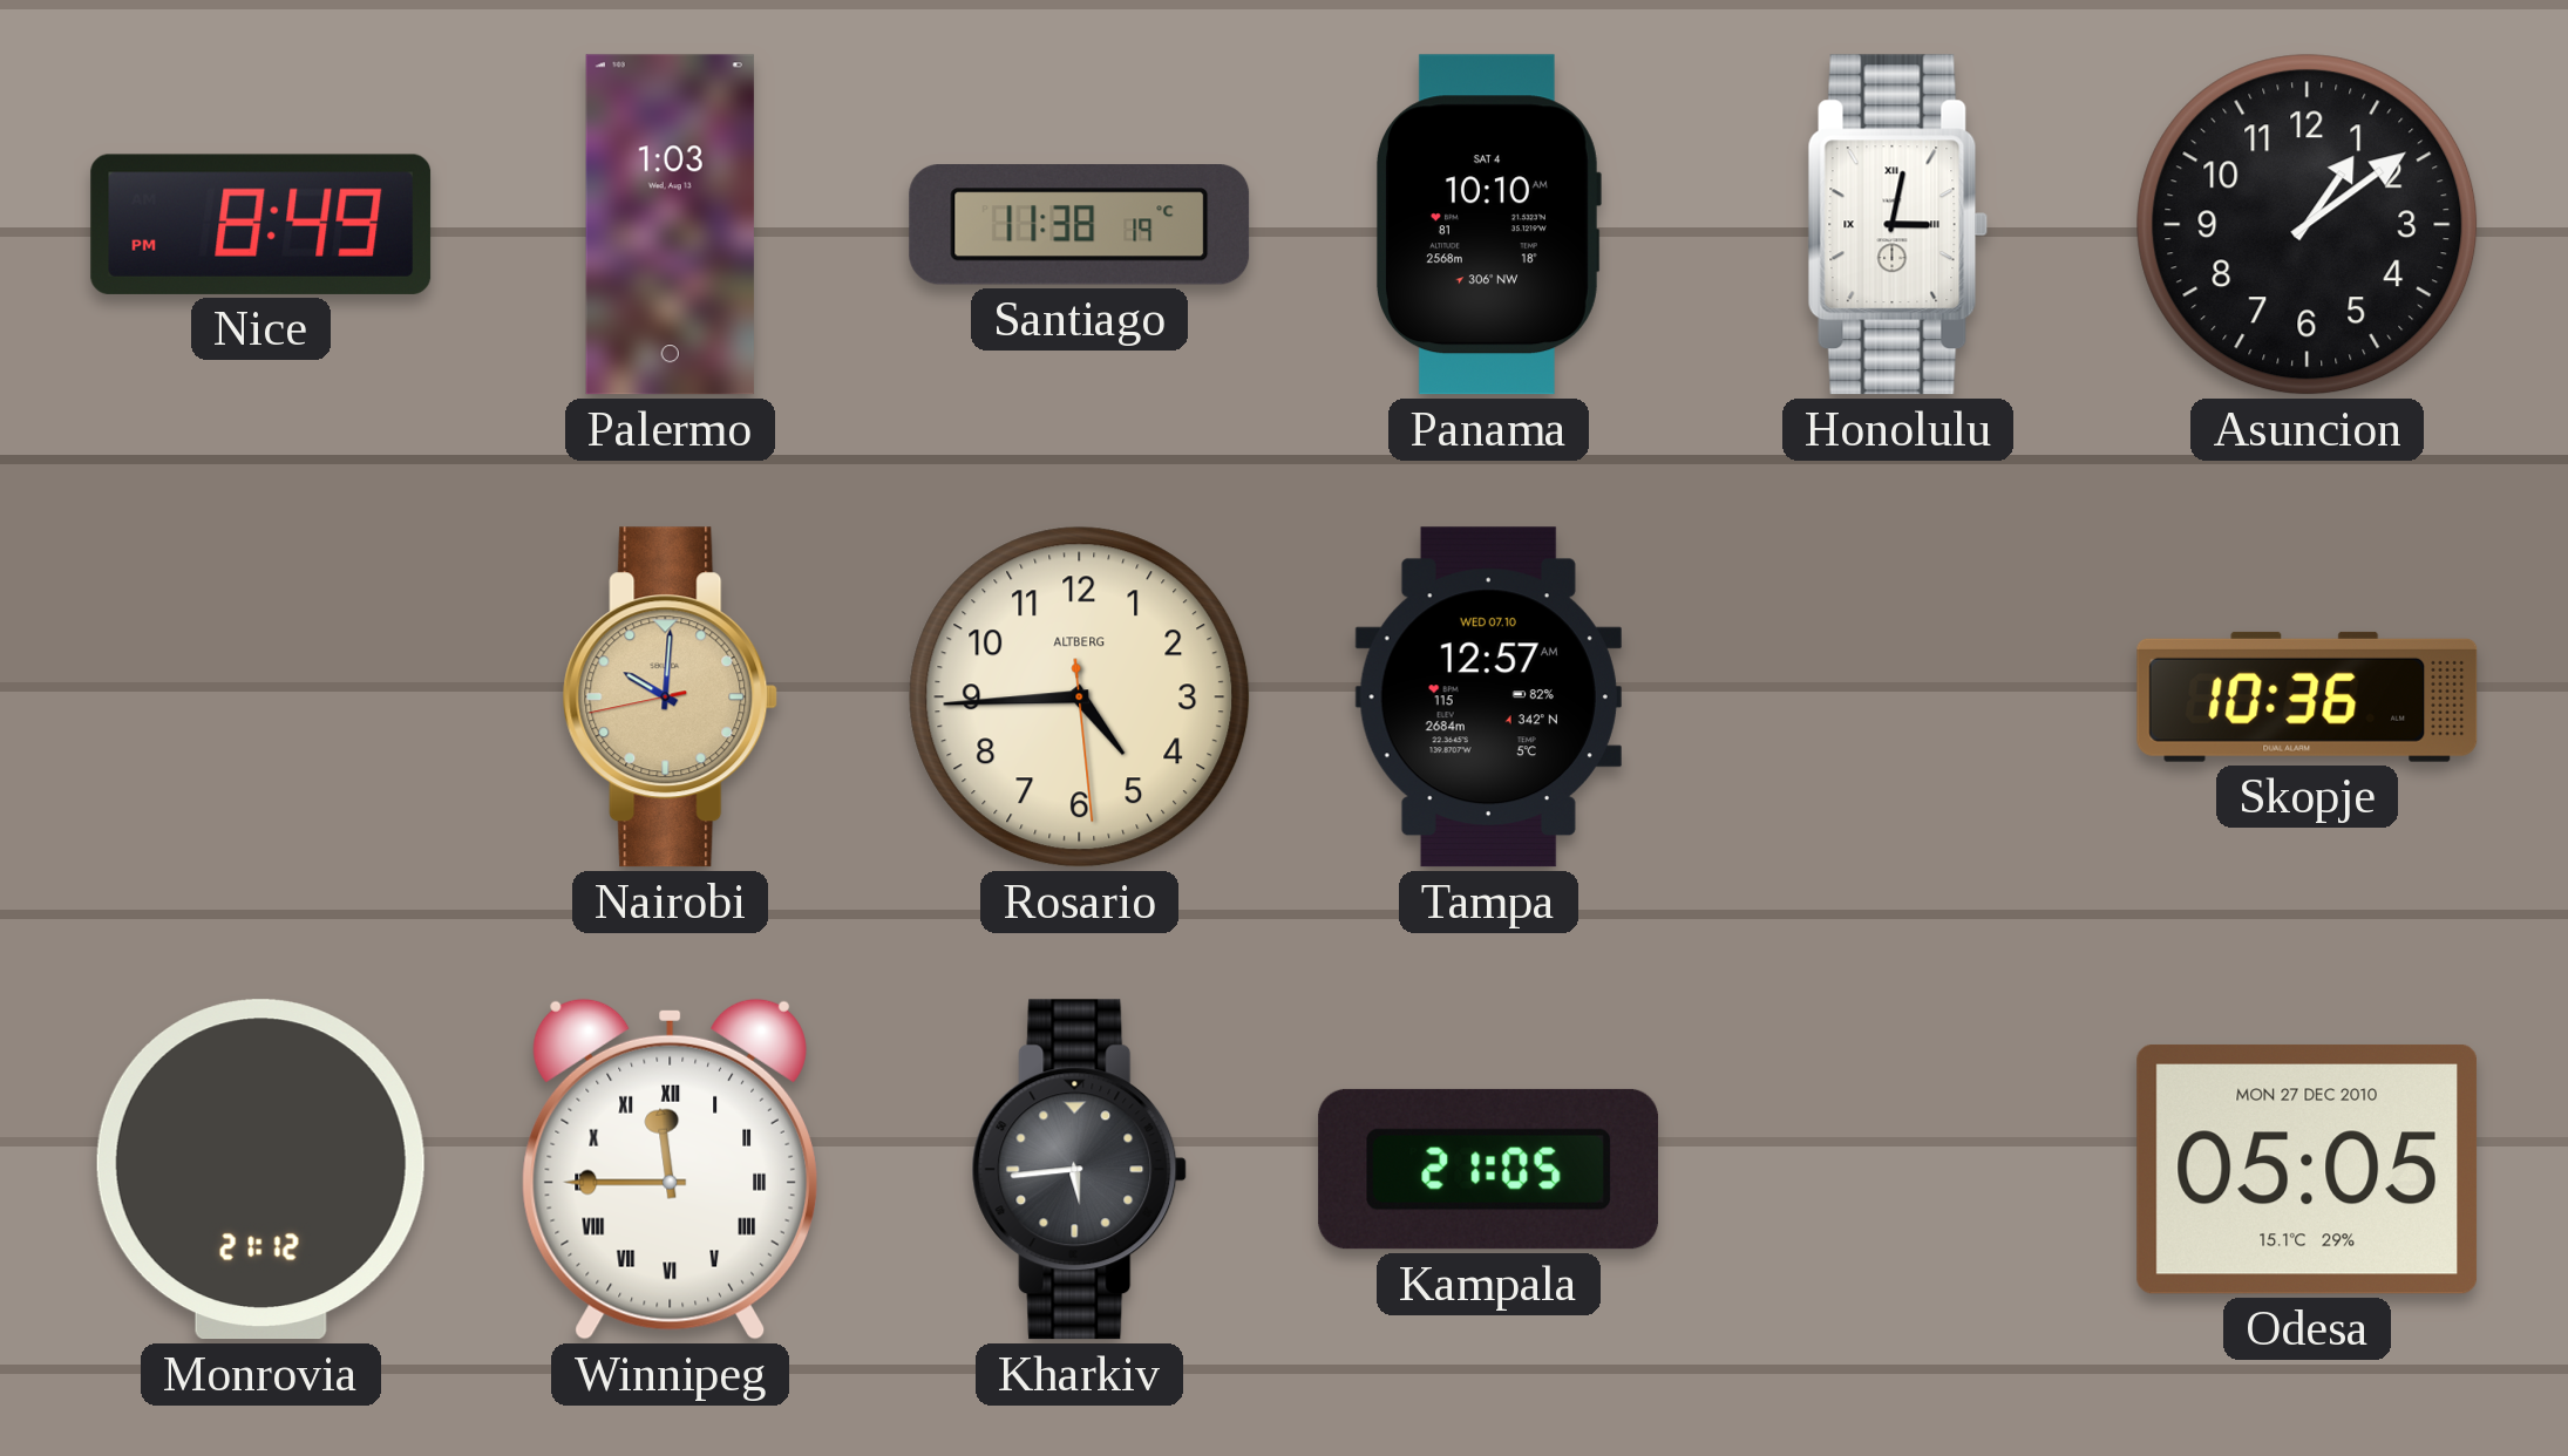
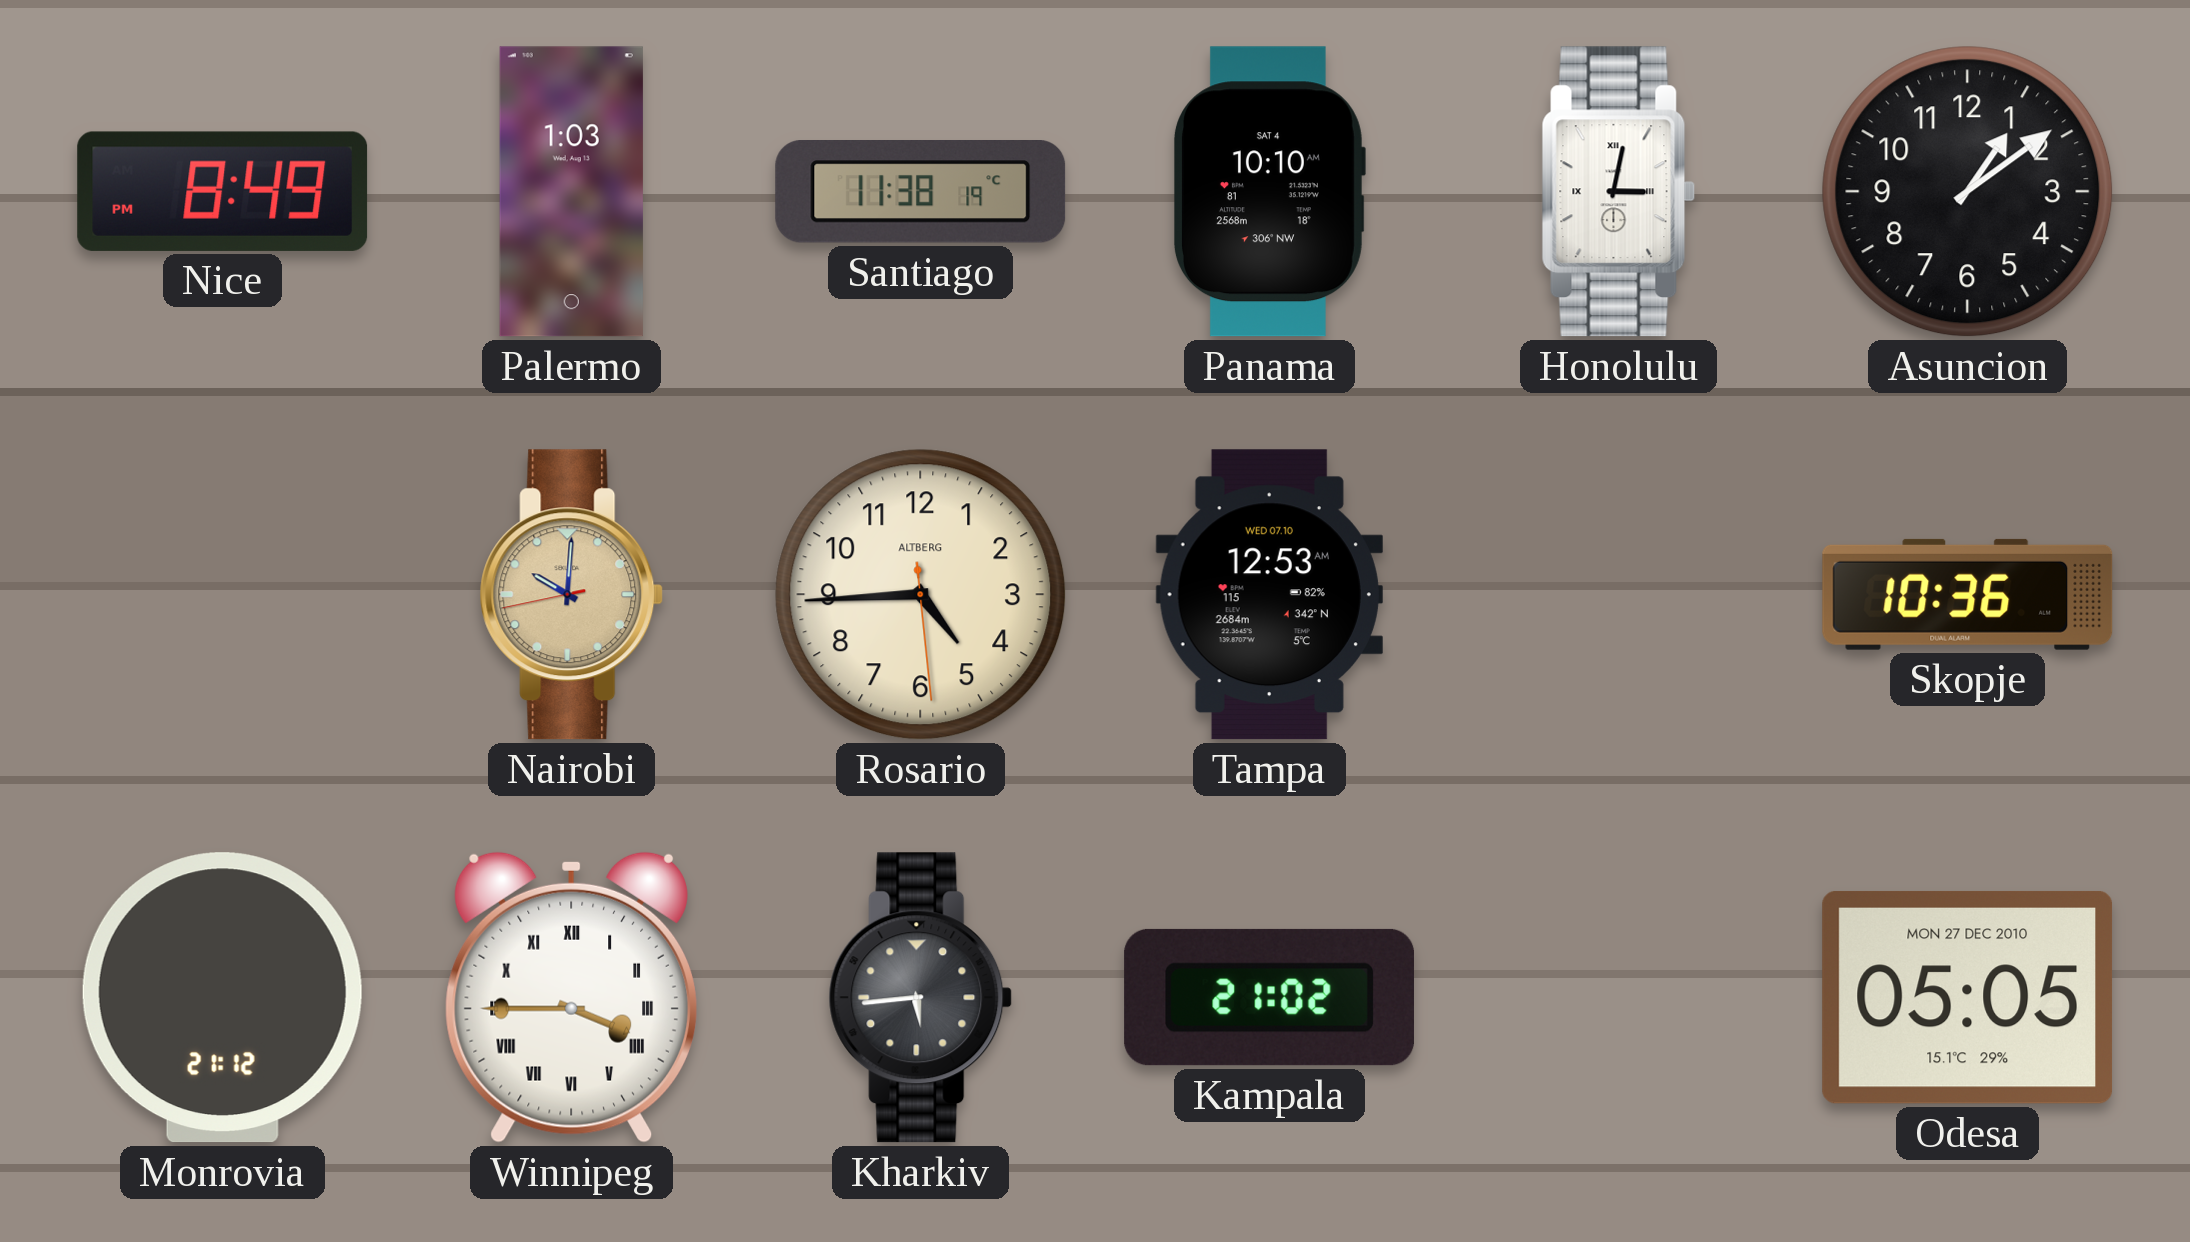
Tampa: 12:57 -> 12:53
Winnipeg: 11:45 -> 3:45
Kampala: 21:05 -> 21:02
